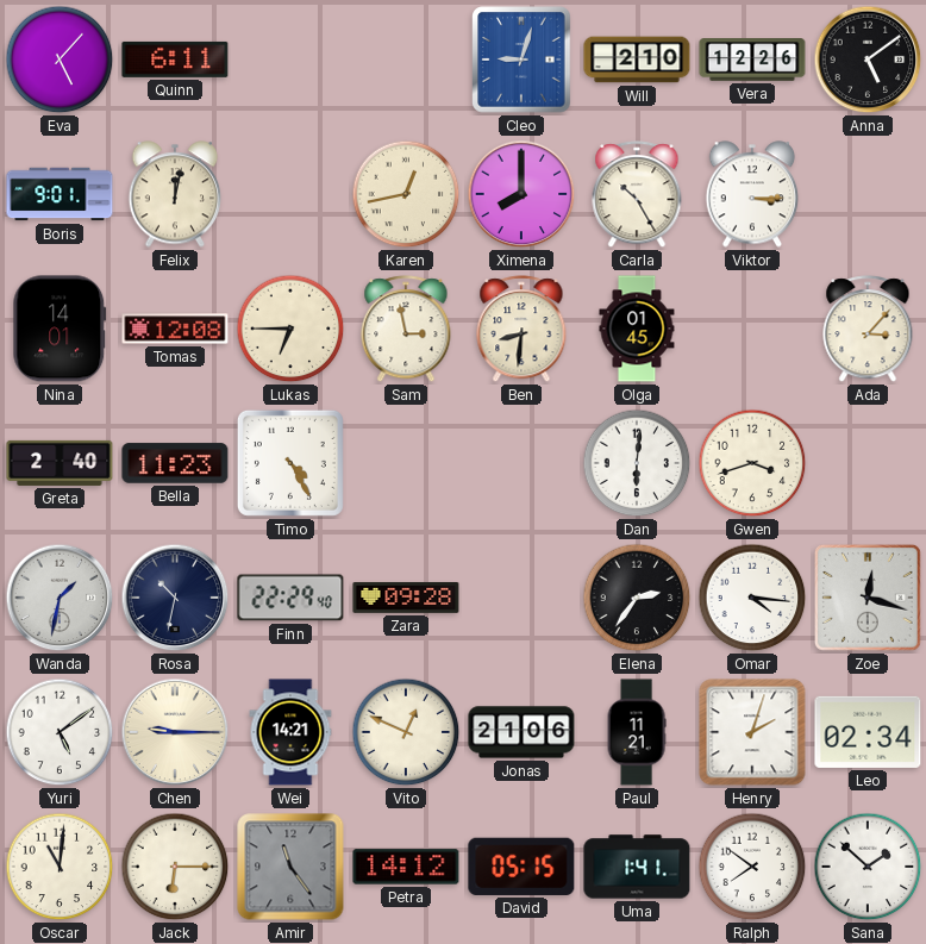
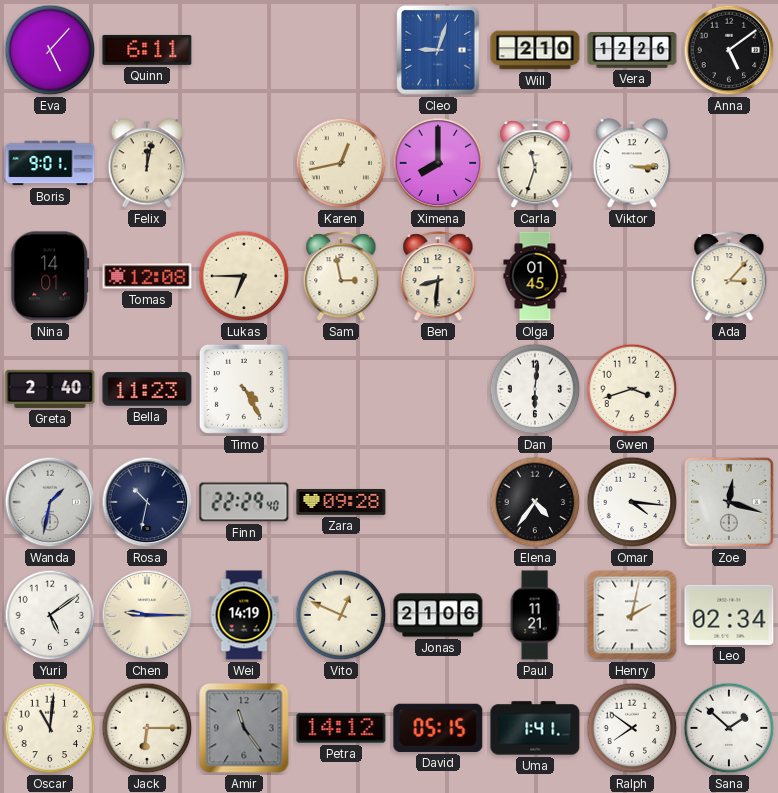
Carla: 10:25 -> 11:33
Elena: 2:36 -> 4:36
Wei: 14:21 -> 14:19
Henry: 2:03 -> 2:02
